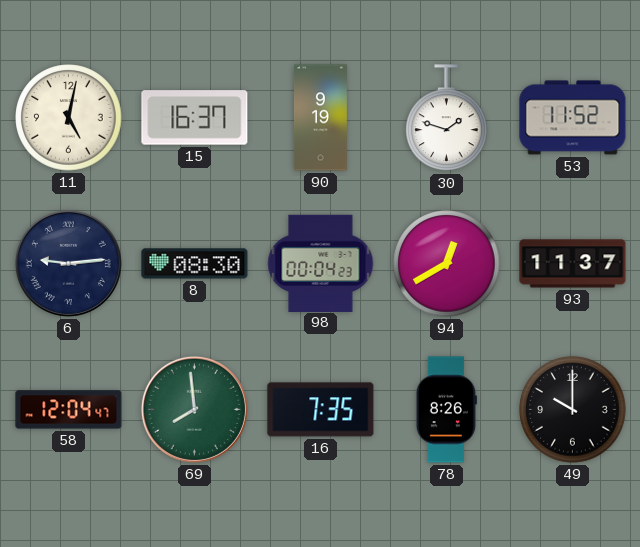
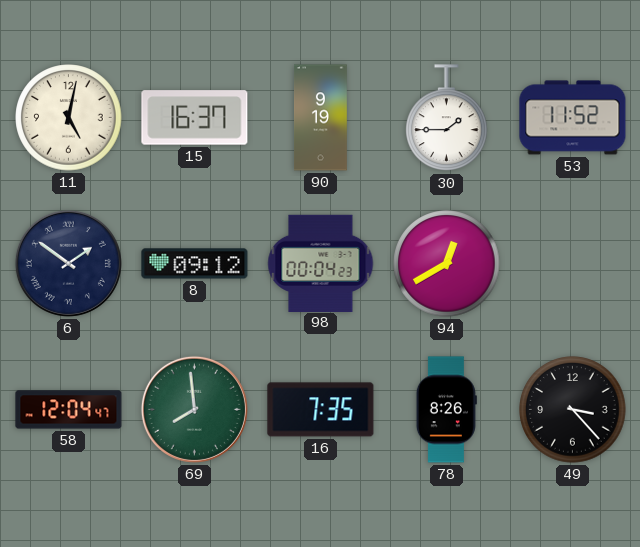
30: 1:48 -> 1:45
6: 9:14 -> 1:51
8: 08:30 -> 09:12
93: 11:37 -> none
49: 10:00 -> 3:23
